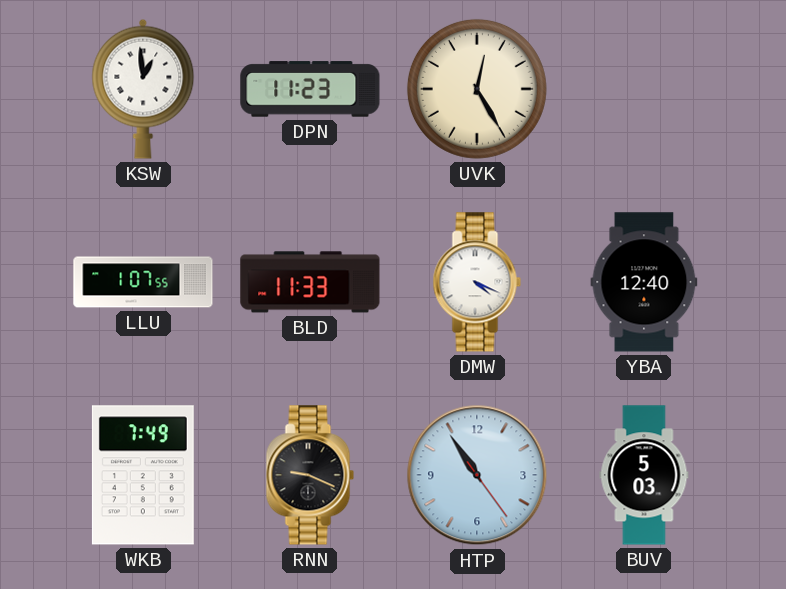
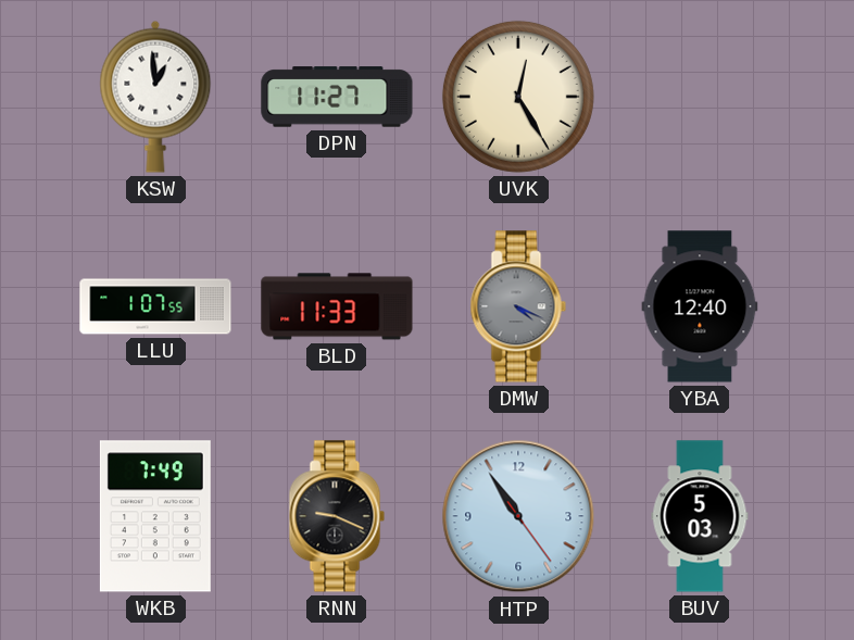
DPN: 11:23 -> 11:27
DMW dial: white -> grey
